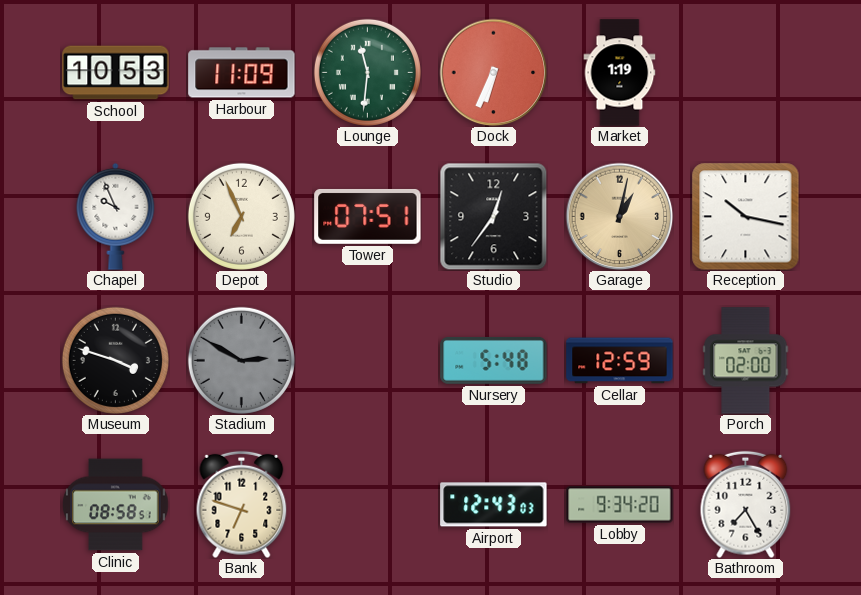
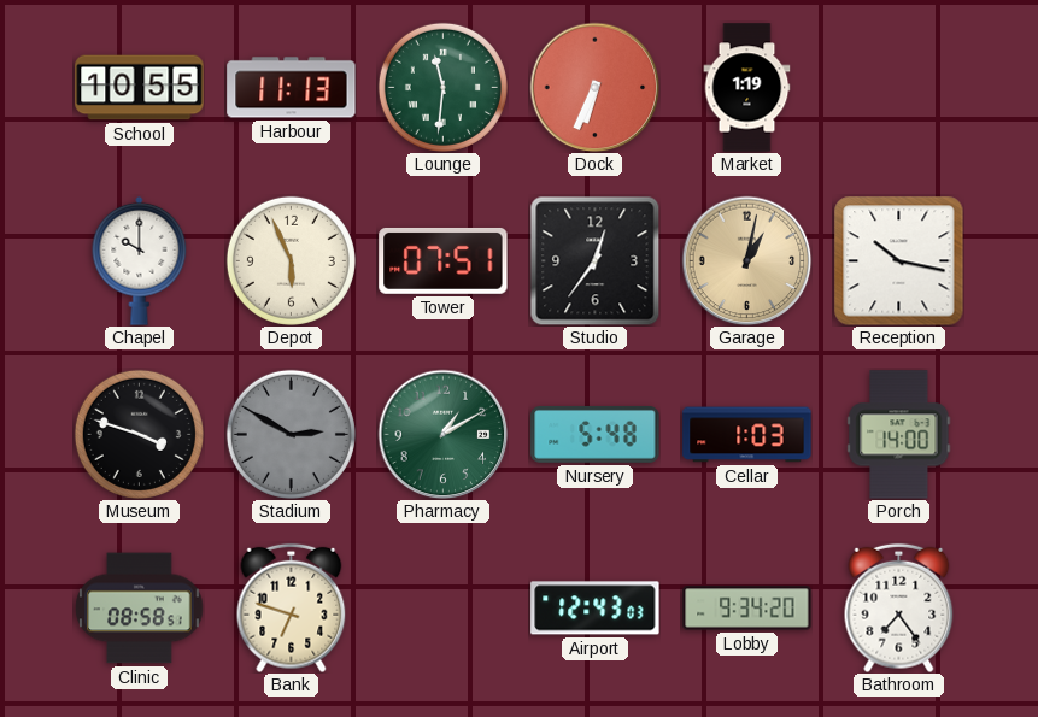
School: 10:53 -> 10:55
Harbour: 11:09 -> 11:13
Chapel: 9:56 -> 10:00
Depot: 6:56 -> 5:56
Pharmacy: none -> 1:10
Cellar: 12:59 -> 1:03
Porch: 02:00 -> 14:00
Bathroom: 7:25 -> 7:24
